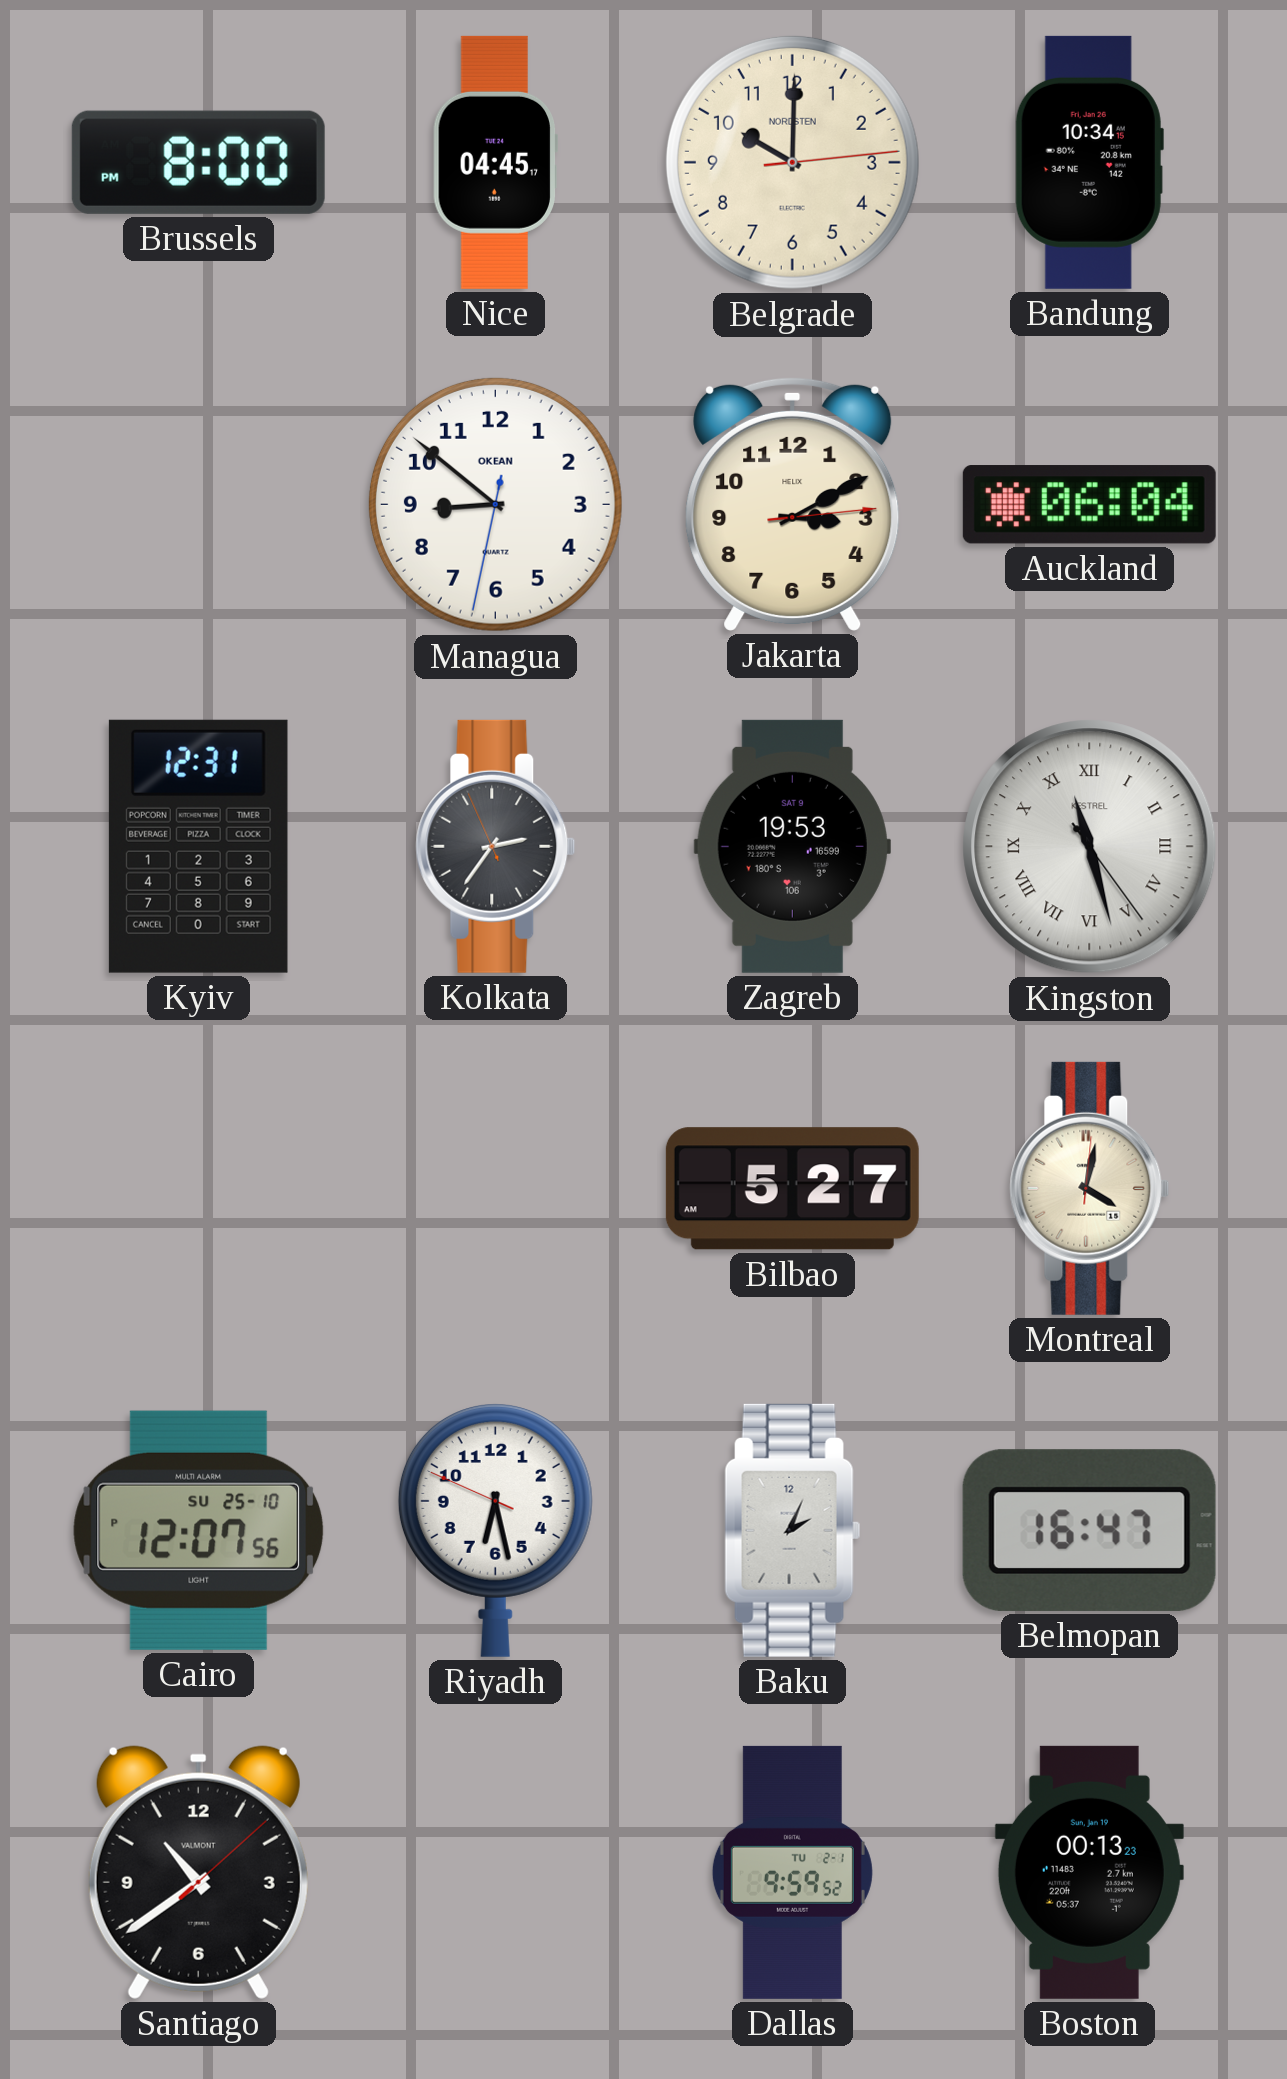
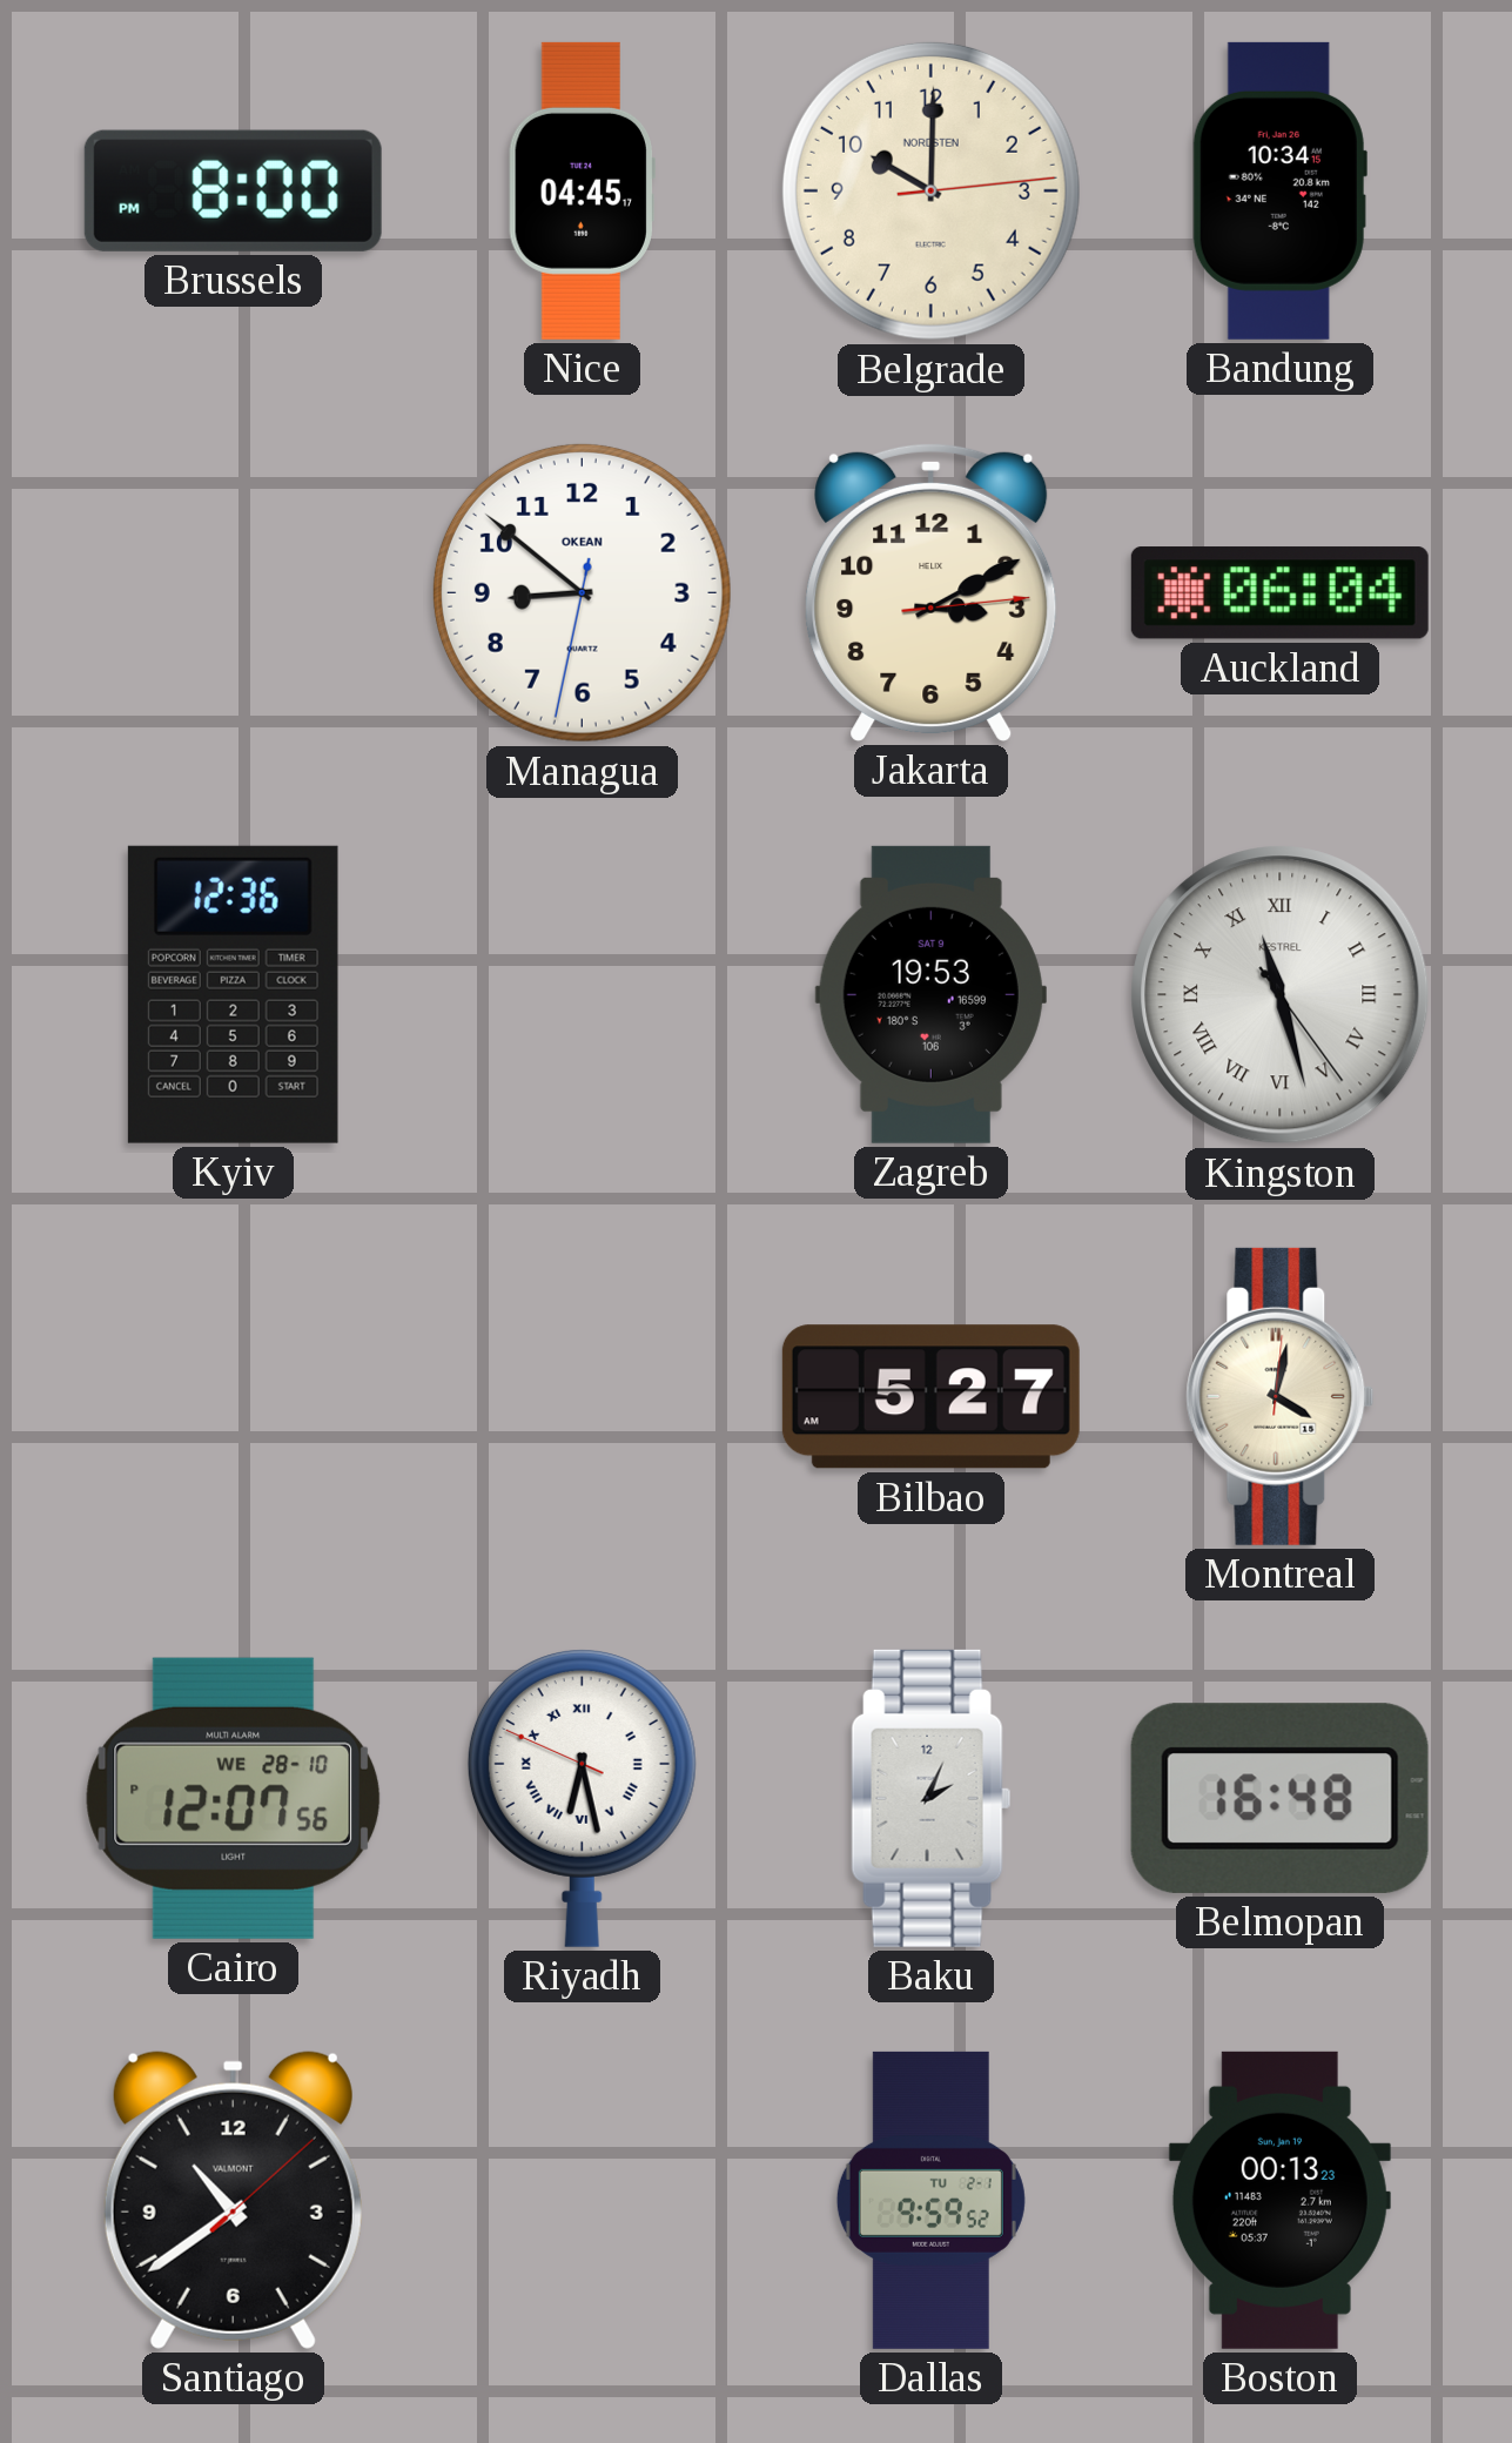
Kyiv: 12:31 -> 12:36
Kolkata: 2:35 -> none
Cairo date: SU 25-10 -> WE 28-10
Riyadh numerals: Arabic -> Roman
Belmopan: 16:47 -> 16:48
